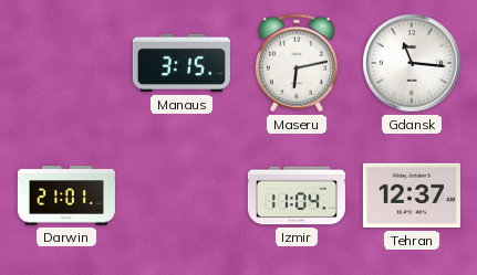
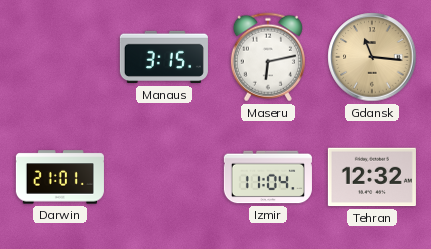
Gdansk dial: white -> champagne
Tehran: 12:37 -> 12:32
